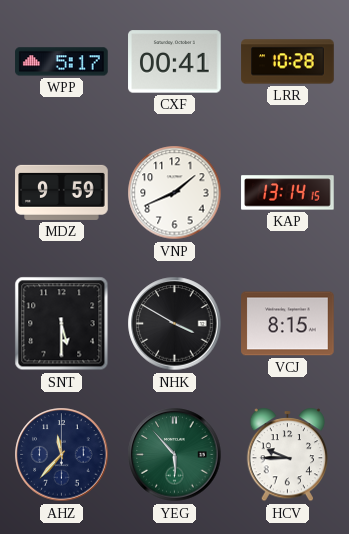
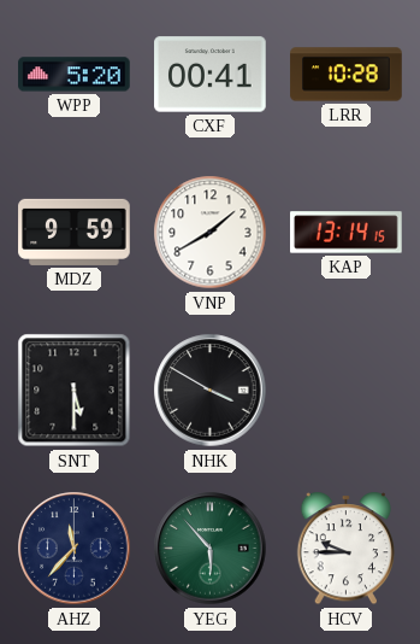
WPP: 5:17 -> 5:20
VNP: 1:41 -> 1:40
VCJ: 8:15 -> none
